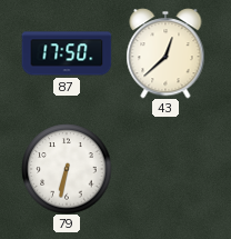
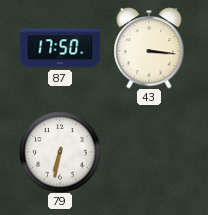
43: 12:38 -> 3:16
